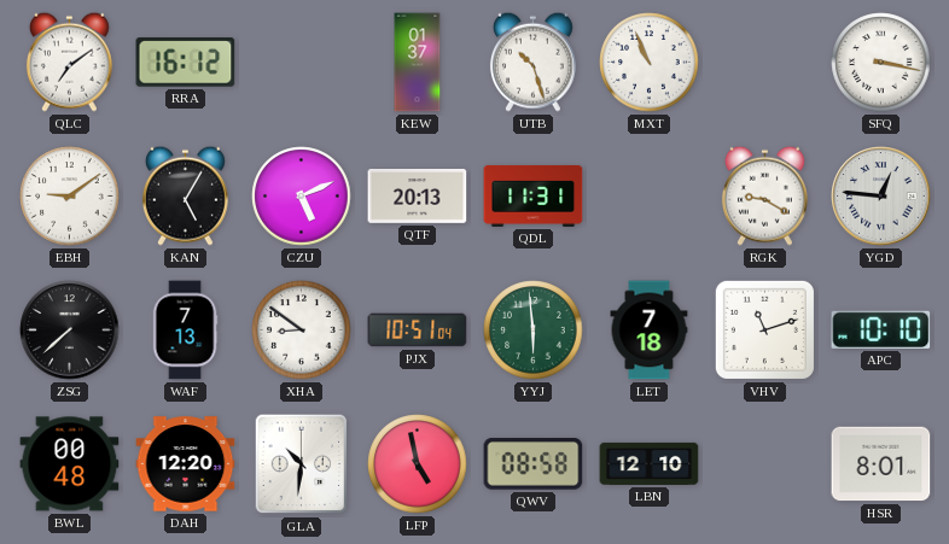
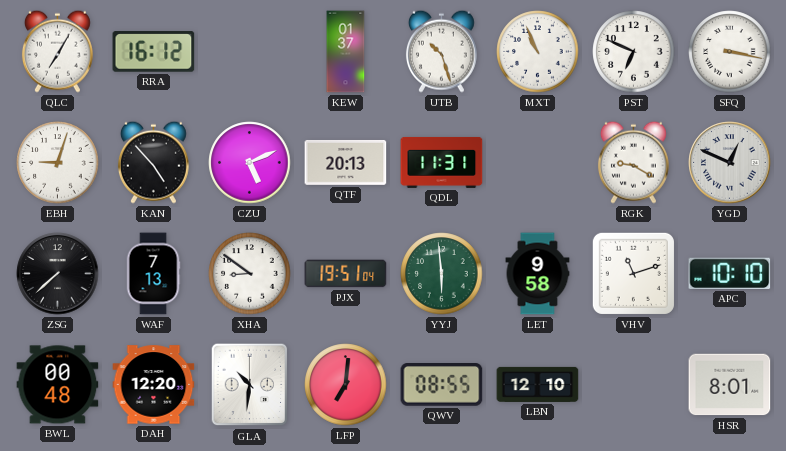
QLC: 7:09 -> 7:05
PST: none -> 6:49
EBH: 9:09 -> 9:03
KAN: 5:05 -> 4:53
YGD: 12:46 -> 12:49
PJX: 10:51 -> 19:51
LET: 7:18 -> 9:58
LFP: 4:58 -> 7:01
QWV: 08:58 -> 08:55
